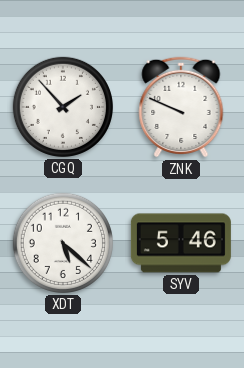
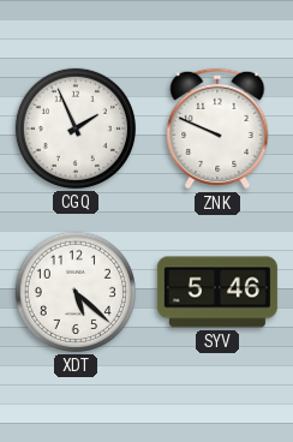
CGQ: 1:53 -> 1:56
